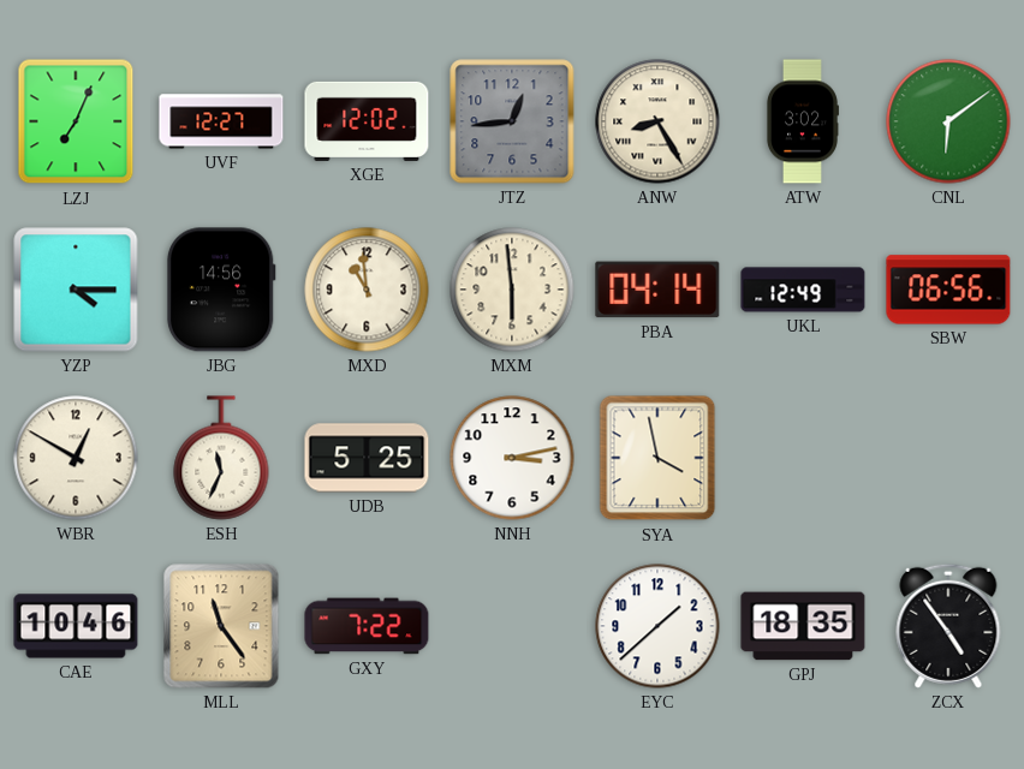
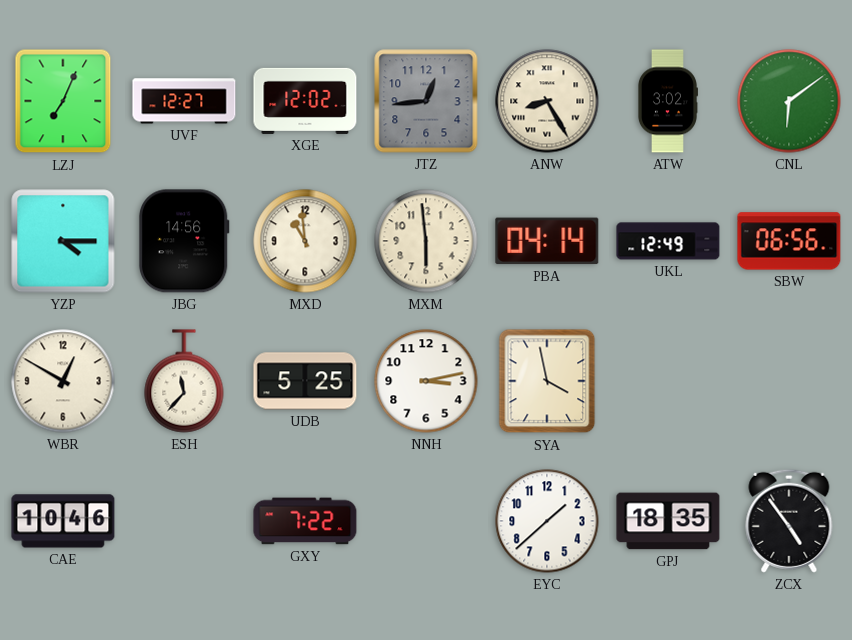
ESH: 11:34 -> 11:37
MLL: 11:24 -> none
